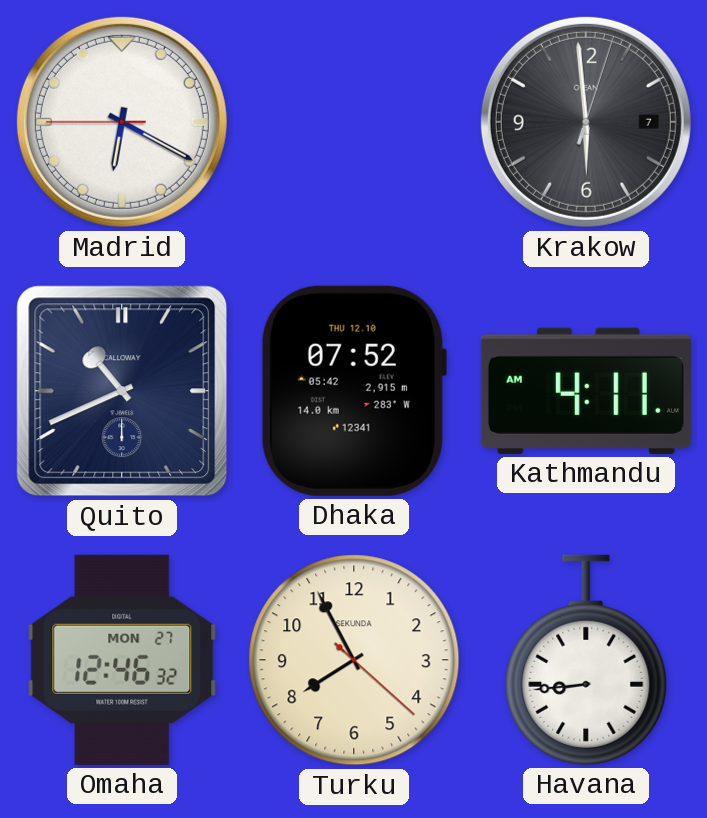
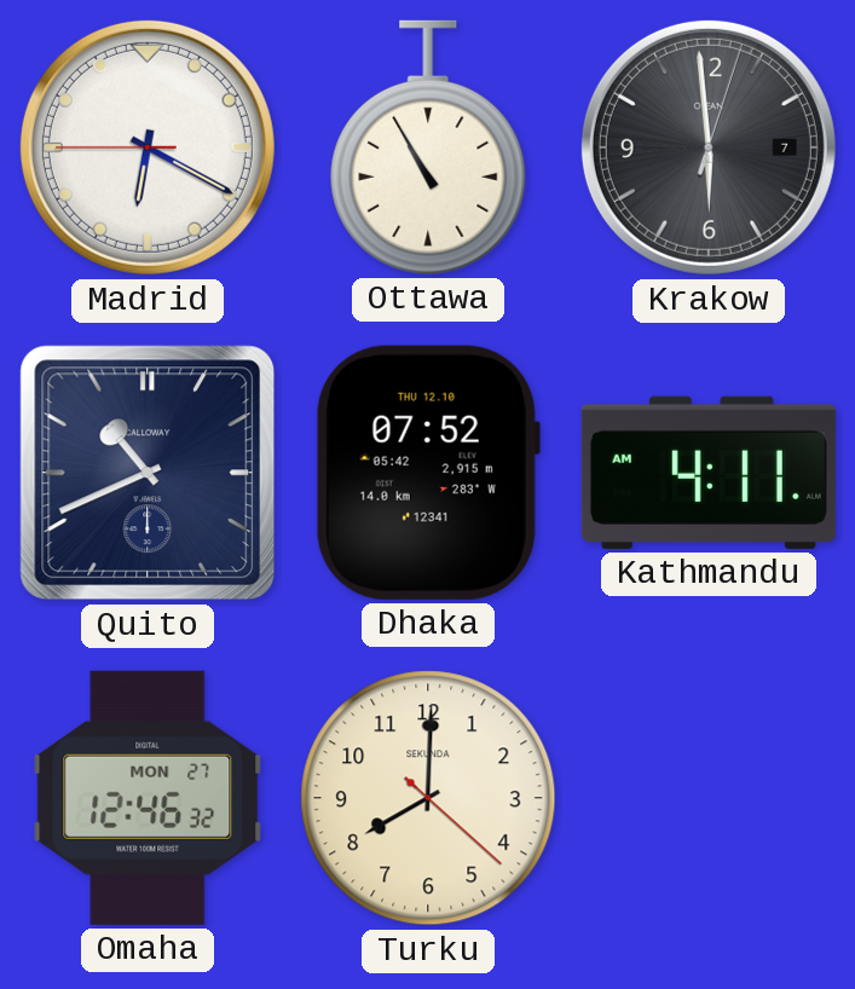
Ottawa: none -> 10:55
Turku: 7:55 -> 8:00
Havana: 8:44 -> none
